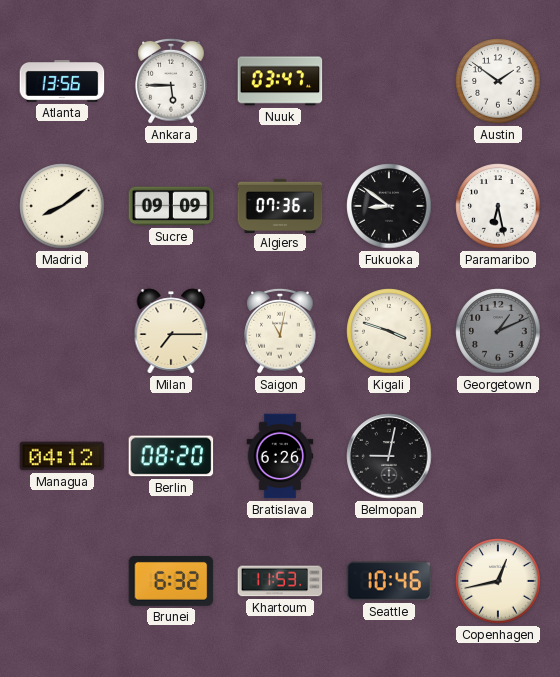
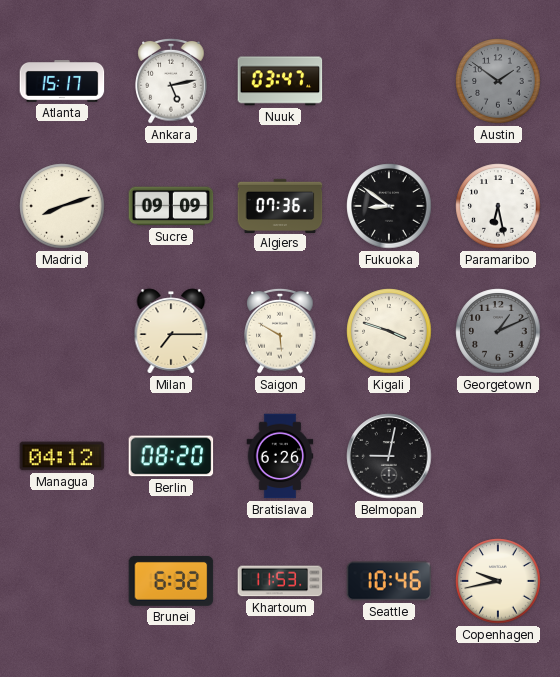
Atlanta: 13:56 -> 15:17
Ankara: 5:45 -> 5:13
Austin dial: white -> grey
Madrid: 8:09 -> 8:12
Saigon: 11:02 -> 5:50
Copenhagen: 12:43 -> 9:43
